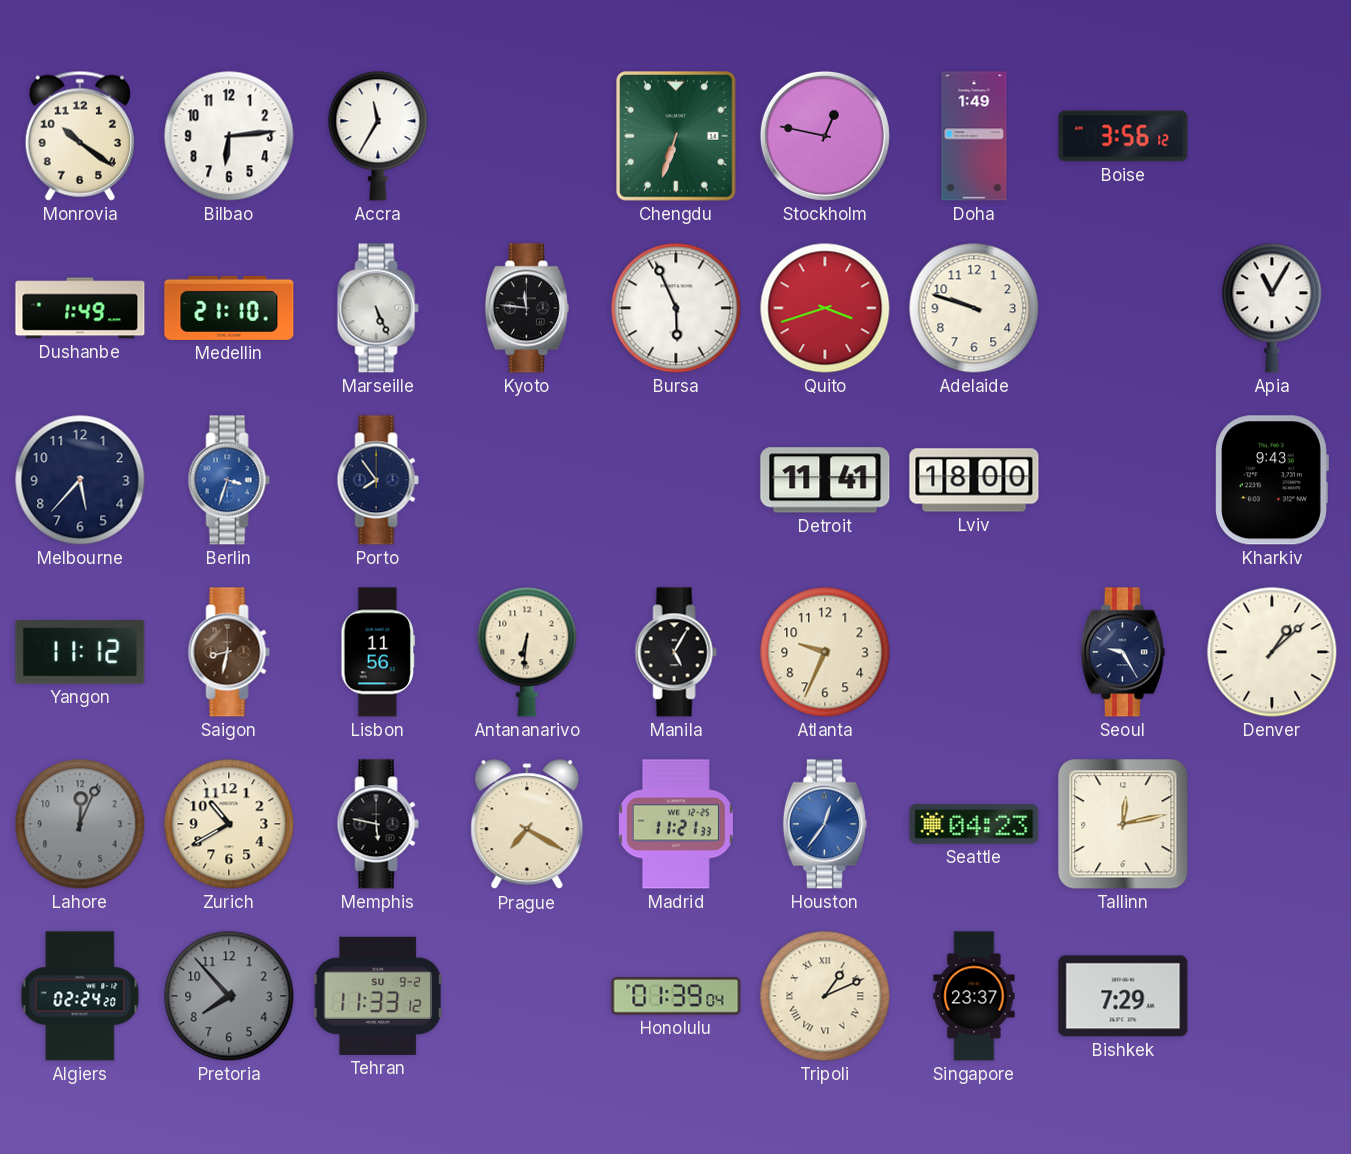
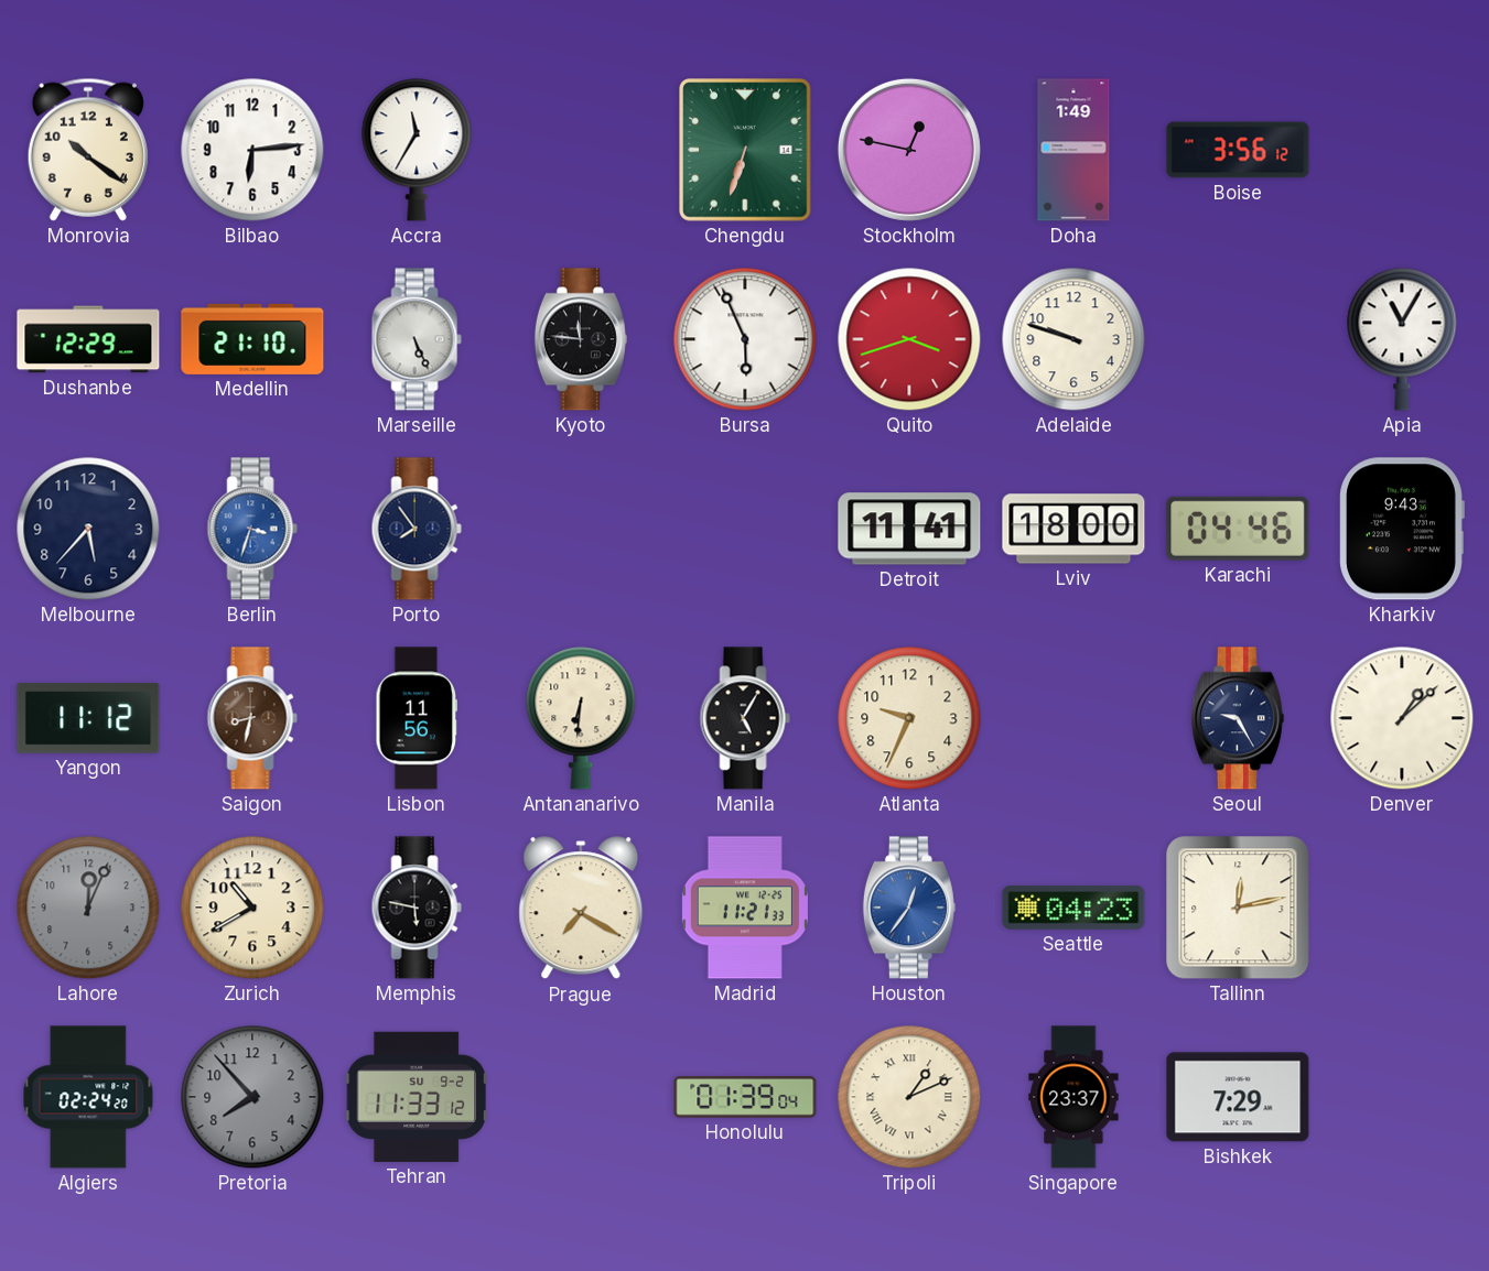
Dushanbe: 1:49 -> 12:29
Karachi: none -> 04:46
